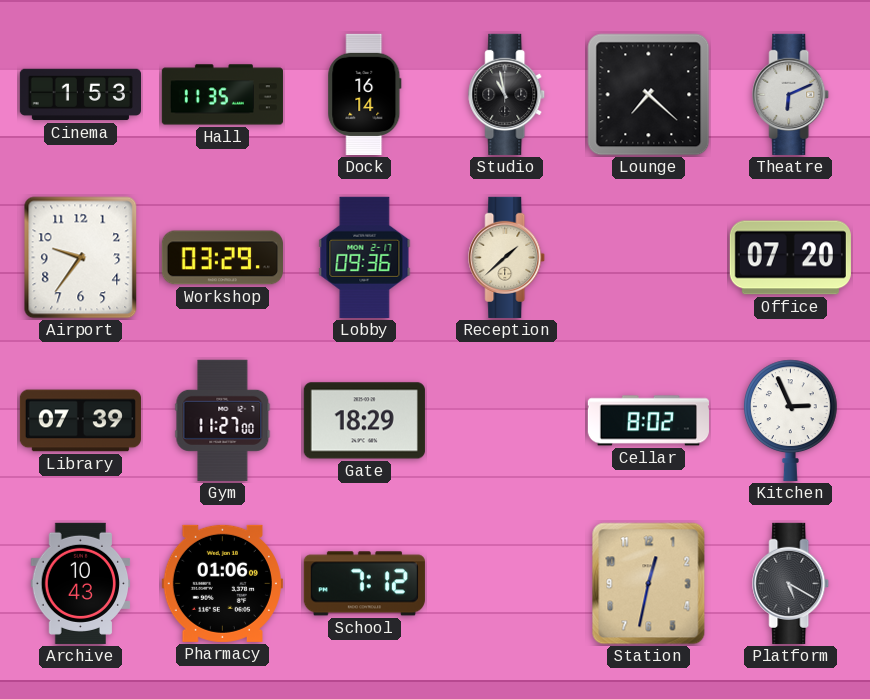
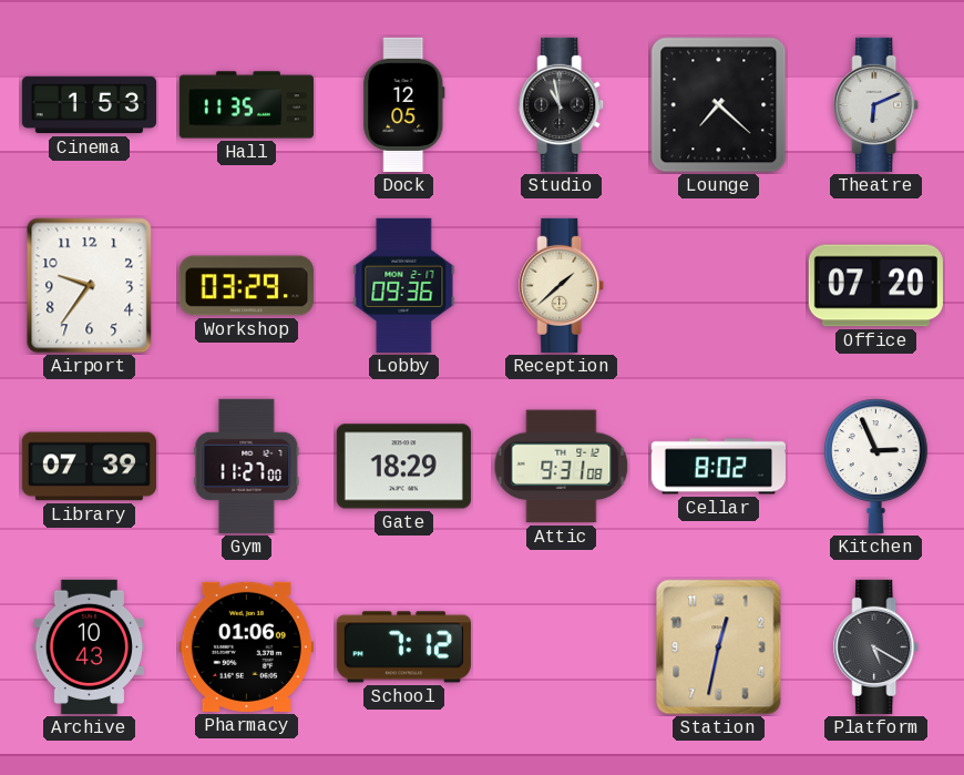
Dock: 16:14 -> 12:05
Attic: none -> 9:31
